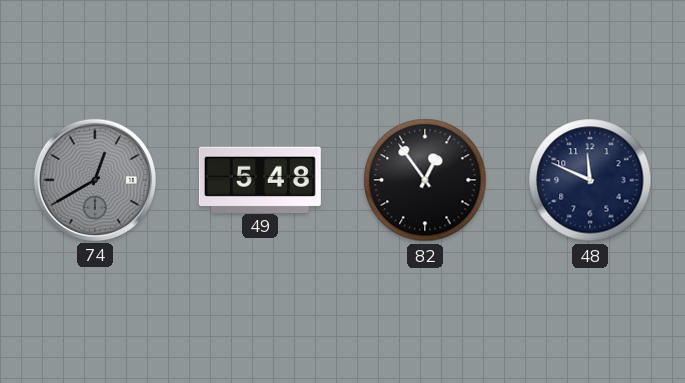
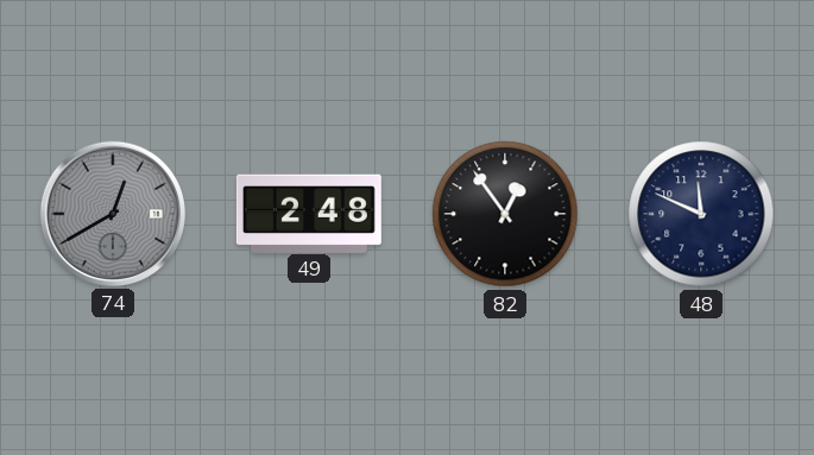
49: 5:48 -> 2:48
